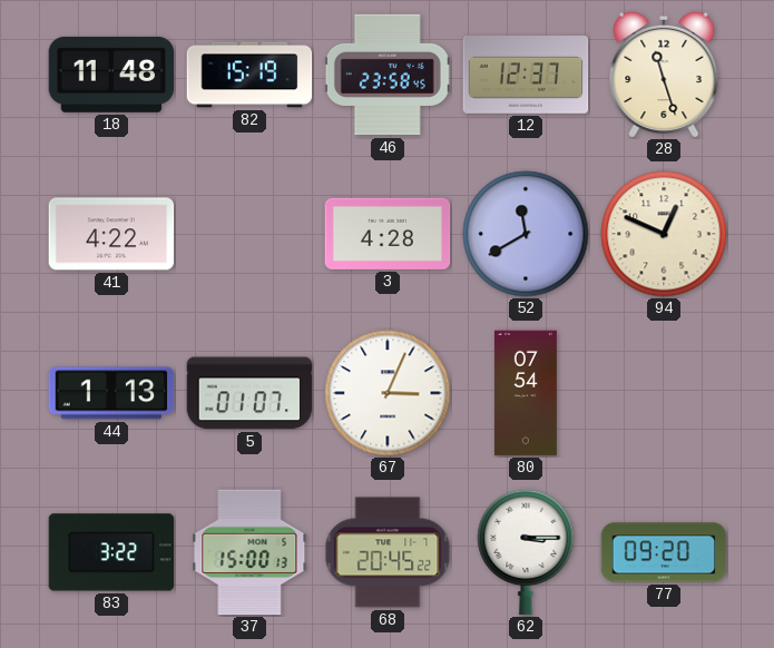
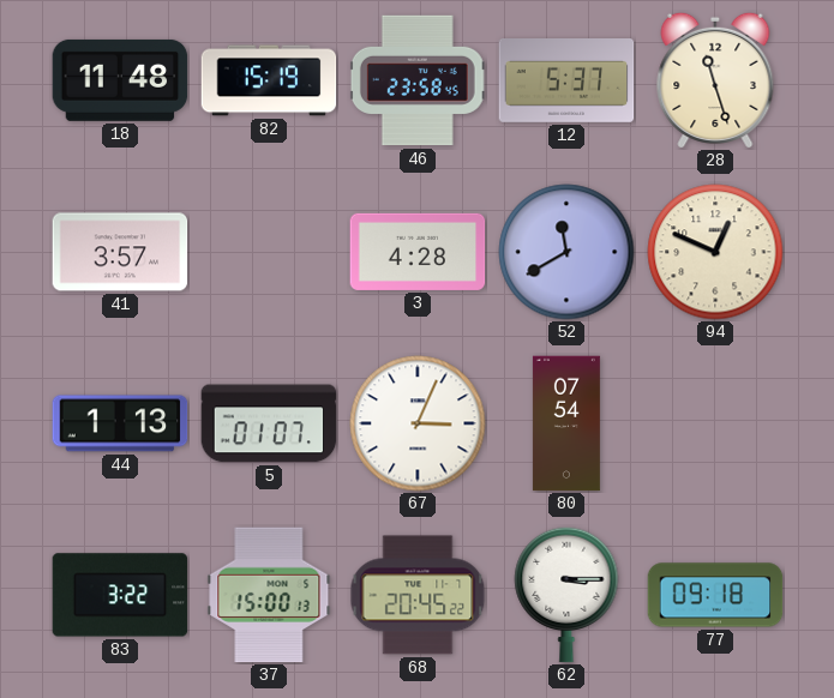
12: 12:37 -> 5:37
41: 4:22 -> 3:57
77: 09:20 -> 09:18
